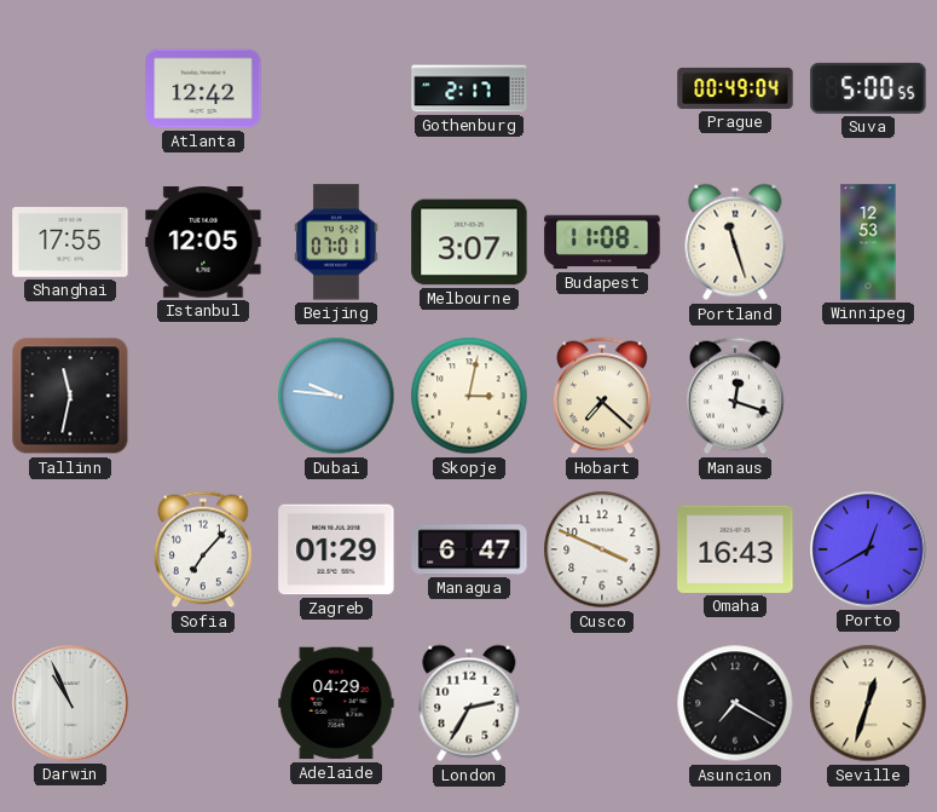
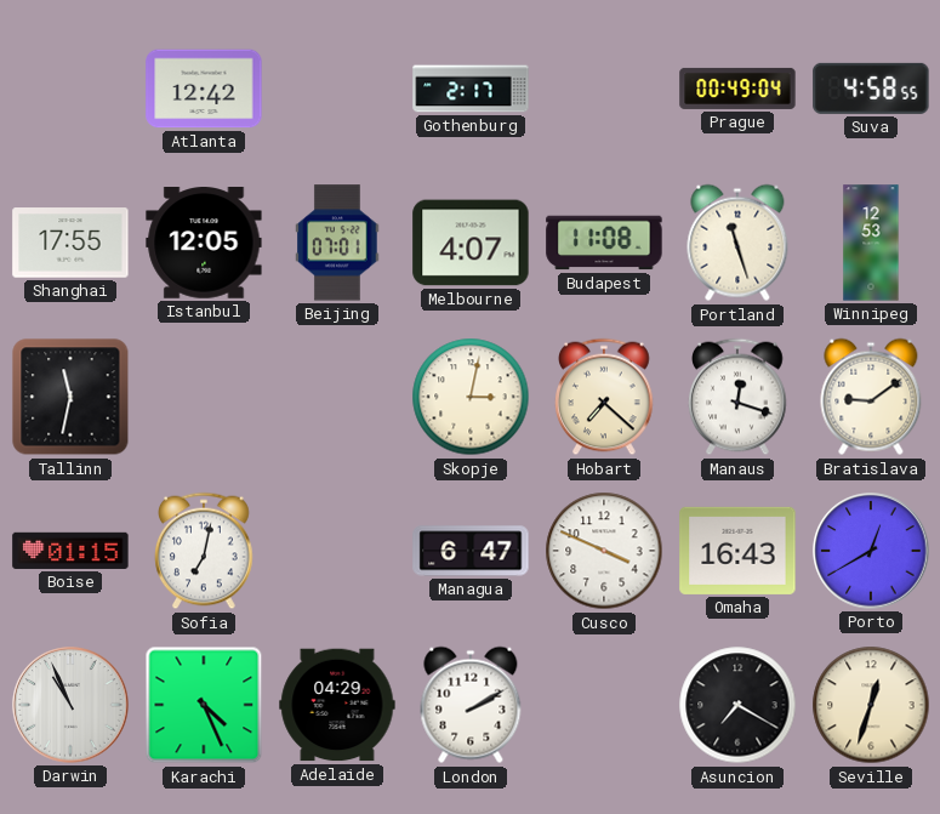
Suva: 5:00 -> 4:58
Melbourne: 3:07 -> 4:07
Dubai: 9:46 -> none
Bratislava: none -> 9:09
Boise: none -> 01:15
Sofia: 7:07 -> 7:02
Zagreb: 01:29 -> none
Karachi: none -> 4:26
London: 2:35 -> 2:10
